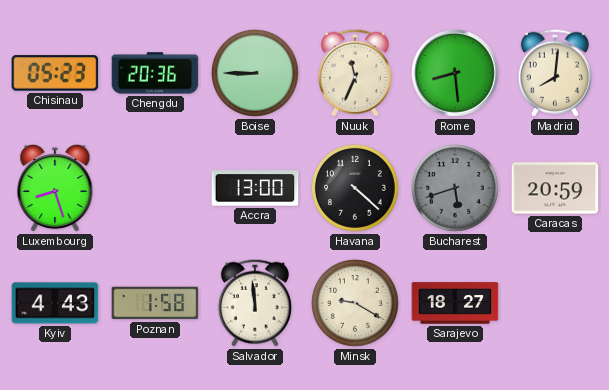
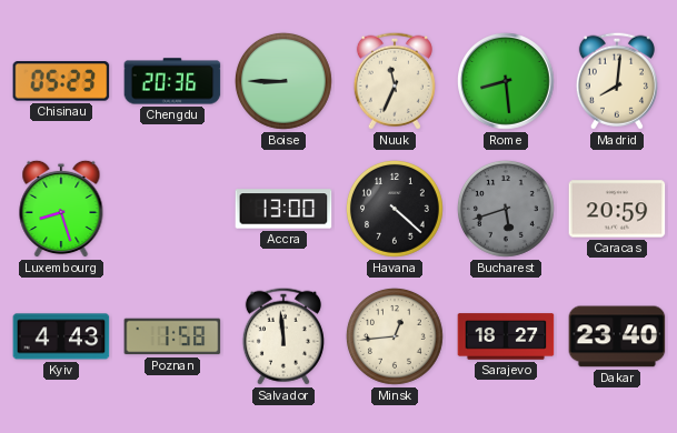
Minsk: 9:20 -> 12:44
Dakar: none -> 23:40
